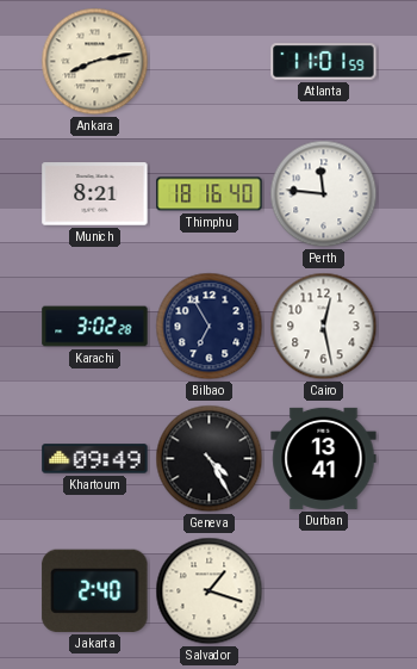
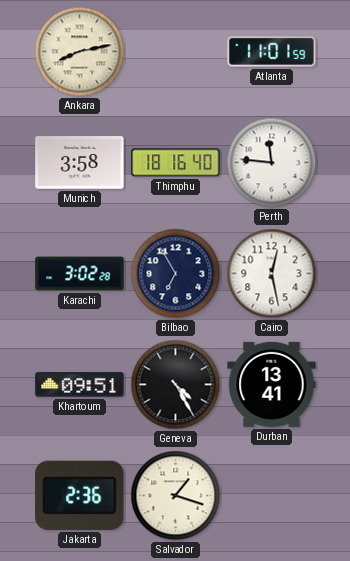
Munich: 8:21 -> 3:58
Khartoum: 09:49 -> 09:51
Jakarta: 2:40 -> 2:36
